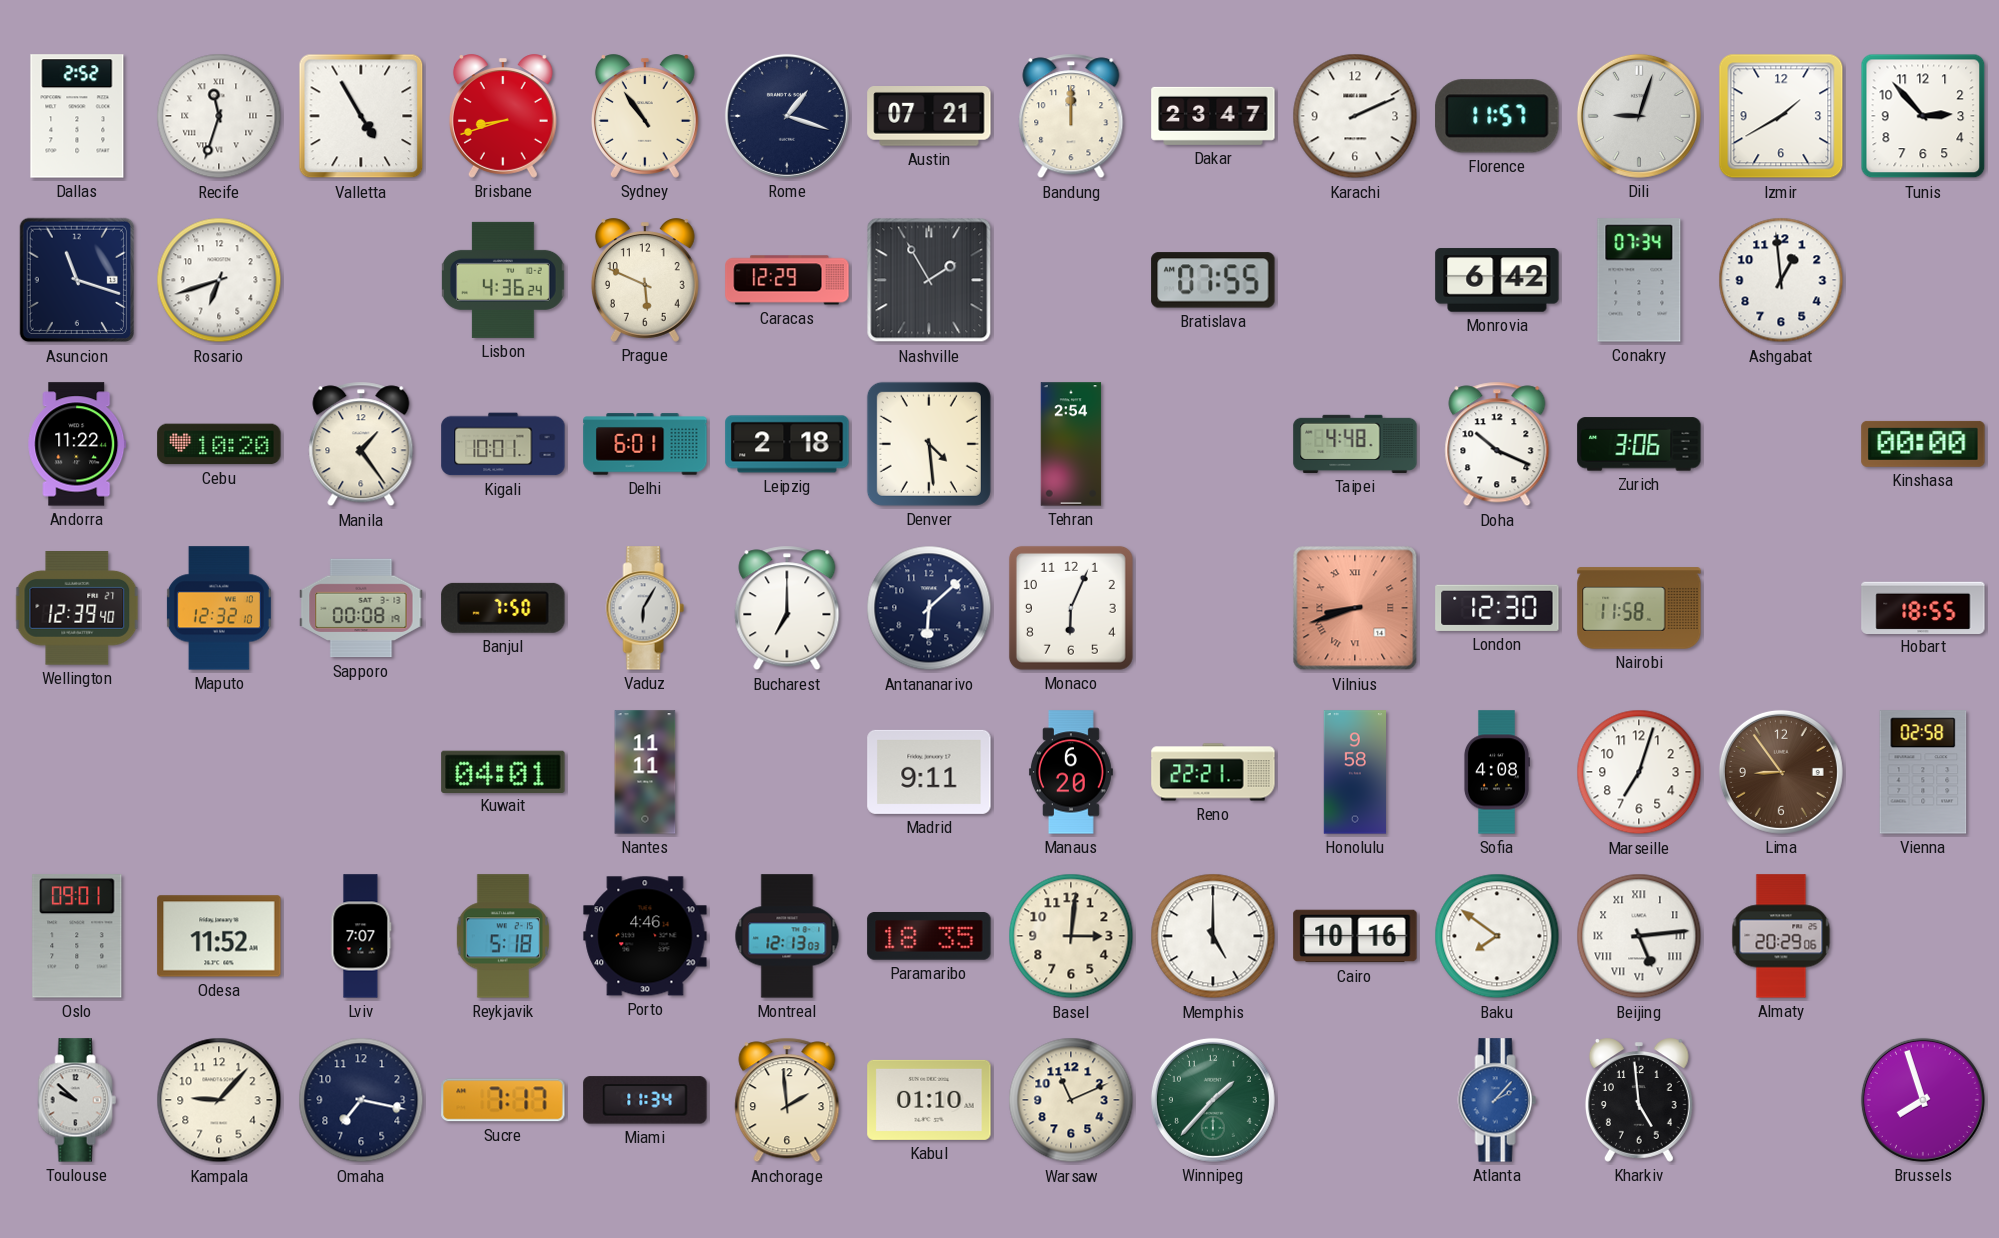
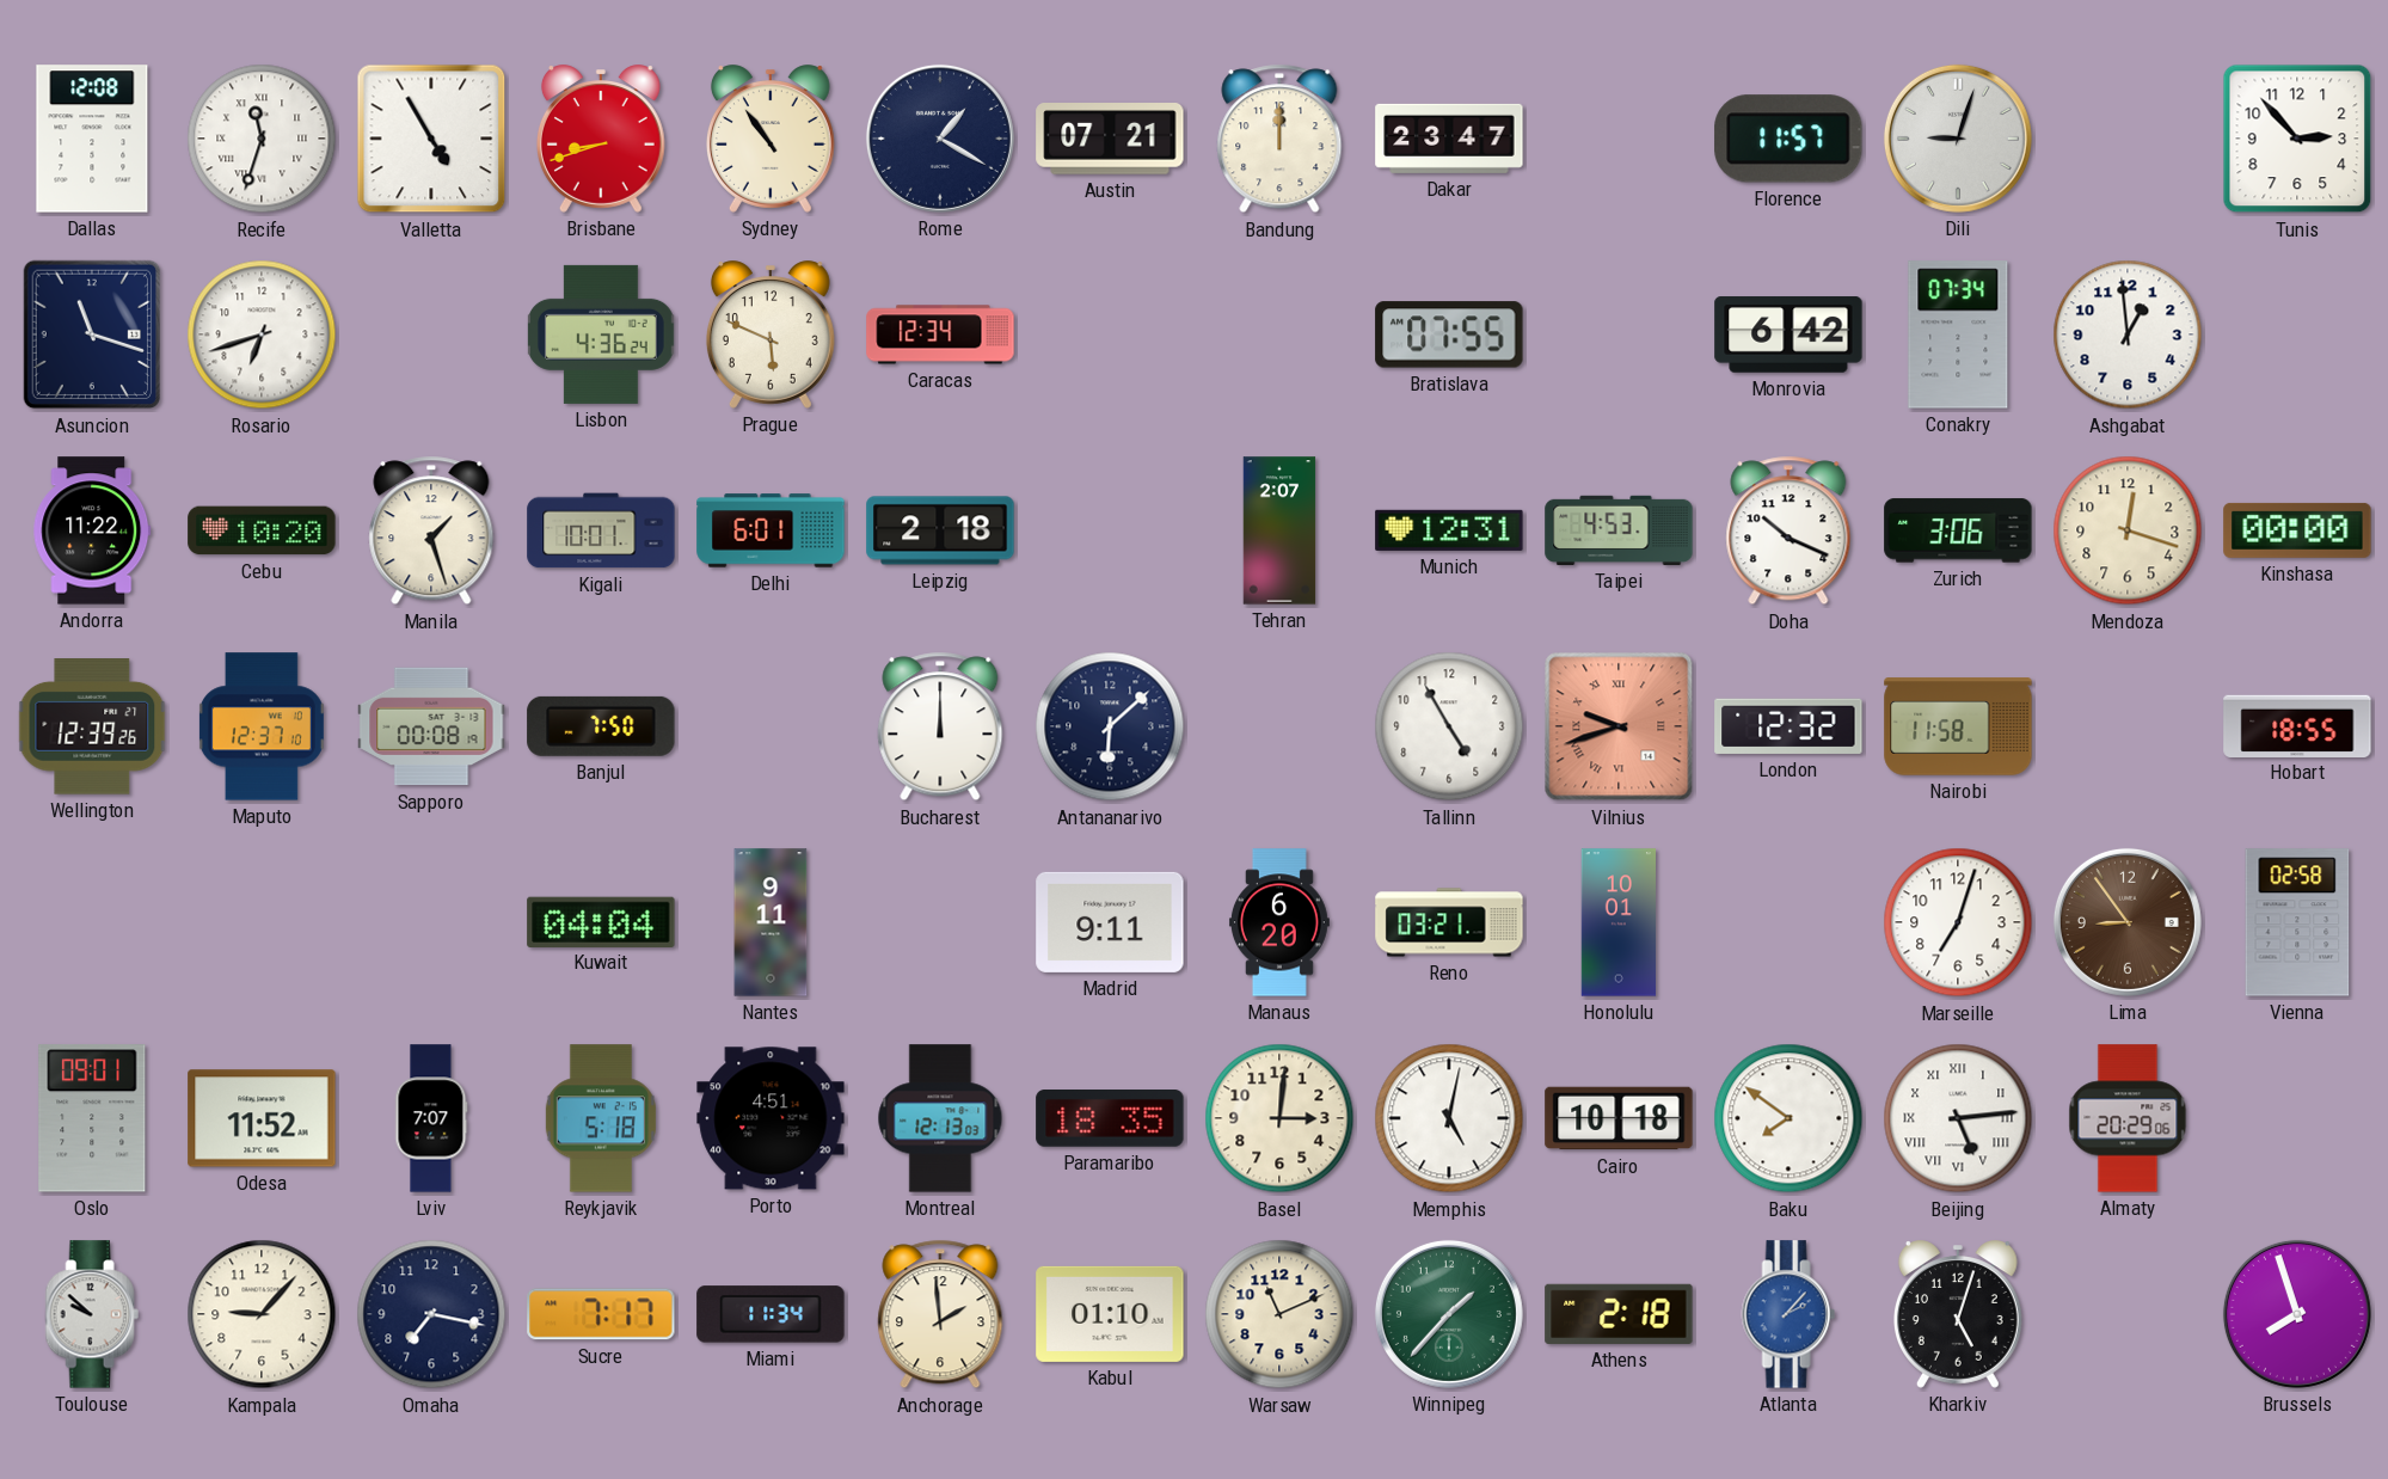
Dallas: 2:52 -> 12:08
Rome: 1:18 -> 1:20
Karachi: 2:11 -> none
Izmir: 1:40 -> none
Caracas: 12:29 -> 12:34
Nashville: 1:55 -> none
Manila: 1:24 -> 1:27
Denver: 4:29 -> none
Tehran: 2:54 -> 2:07
Munich: none -> 12:31
Taipei: 4:48 -> 4:53
Mendoza: none -> 12:18
Wellington: 12:39:40 -> 12:39:26
Maputo: 12:32 -> 12:37
Vaduz: 6:05 -> none
Bucharest: 7:00 -> 12:00
Monaco: 6:04 -> none
Tallinn: none -> 4:55
Vilnius: 8:42 -> 9:42
London: 12:30 -> 12:32
Kuwait: 04:01 -> 04:04
Nantes: 11:11 -> 9:11
Reno: 22:21 -> 03:21
Honolulu: 9:58 -> 10:01
Sofia: 4:08 -> none
Porto: 4:46 -> 4:51
Memphis: 5:00 -> 5:02
Cairo: 10:16 -> 10:18
Athens: none -> 2:18
Kharkiv: 4:59 -> 5:03
